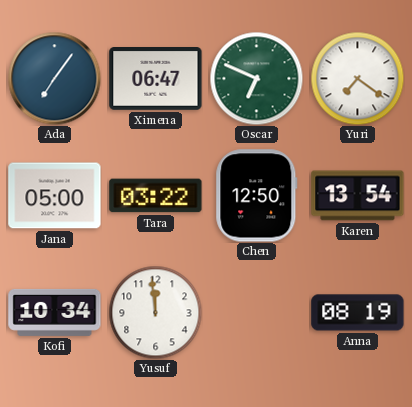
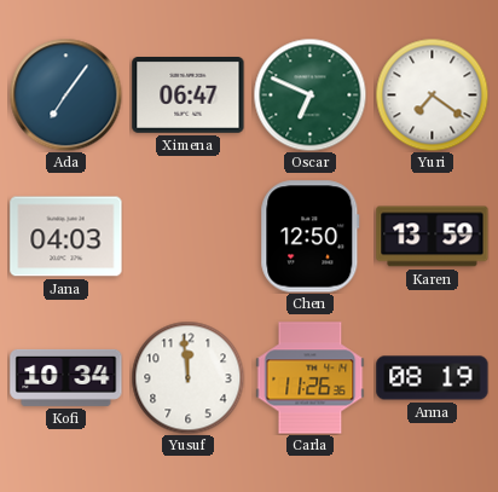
Jana: 05:00 -> 04:03
Tara: 03:22 -> none
Karen: 13:54 -> 13:59
Carla: none -> 11:26
